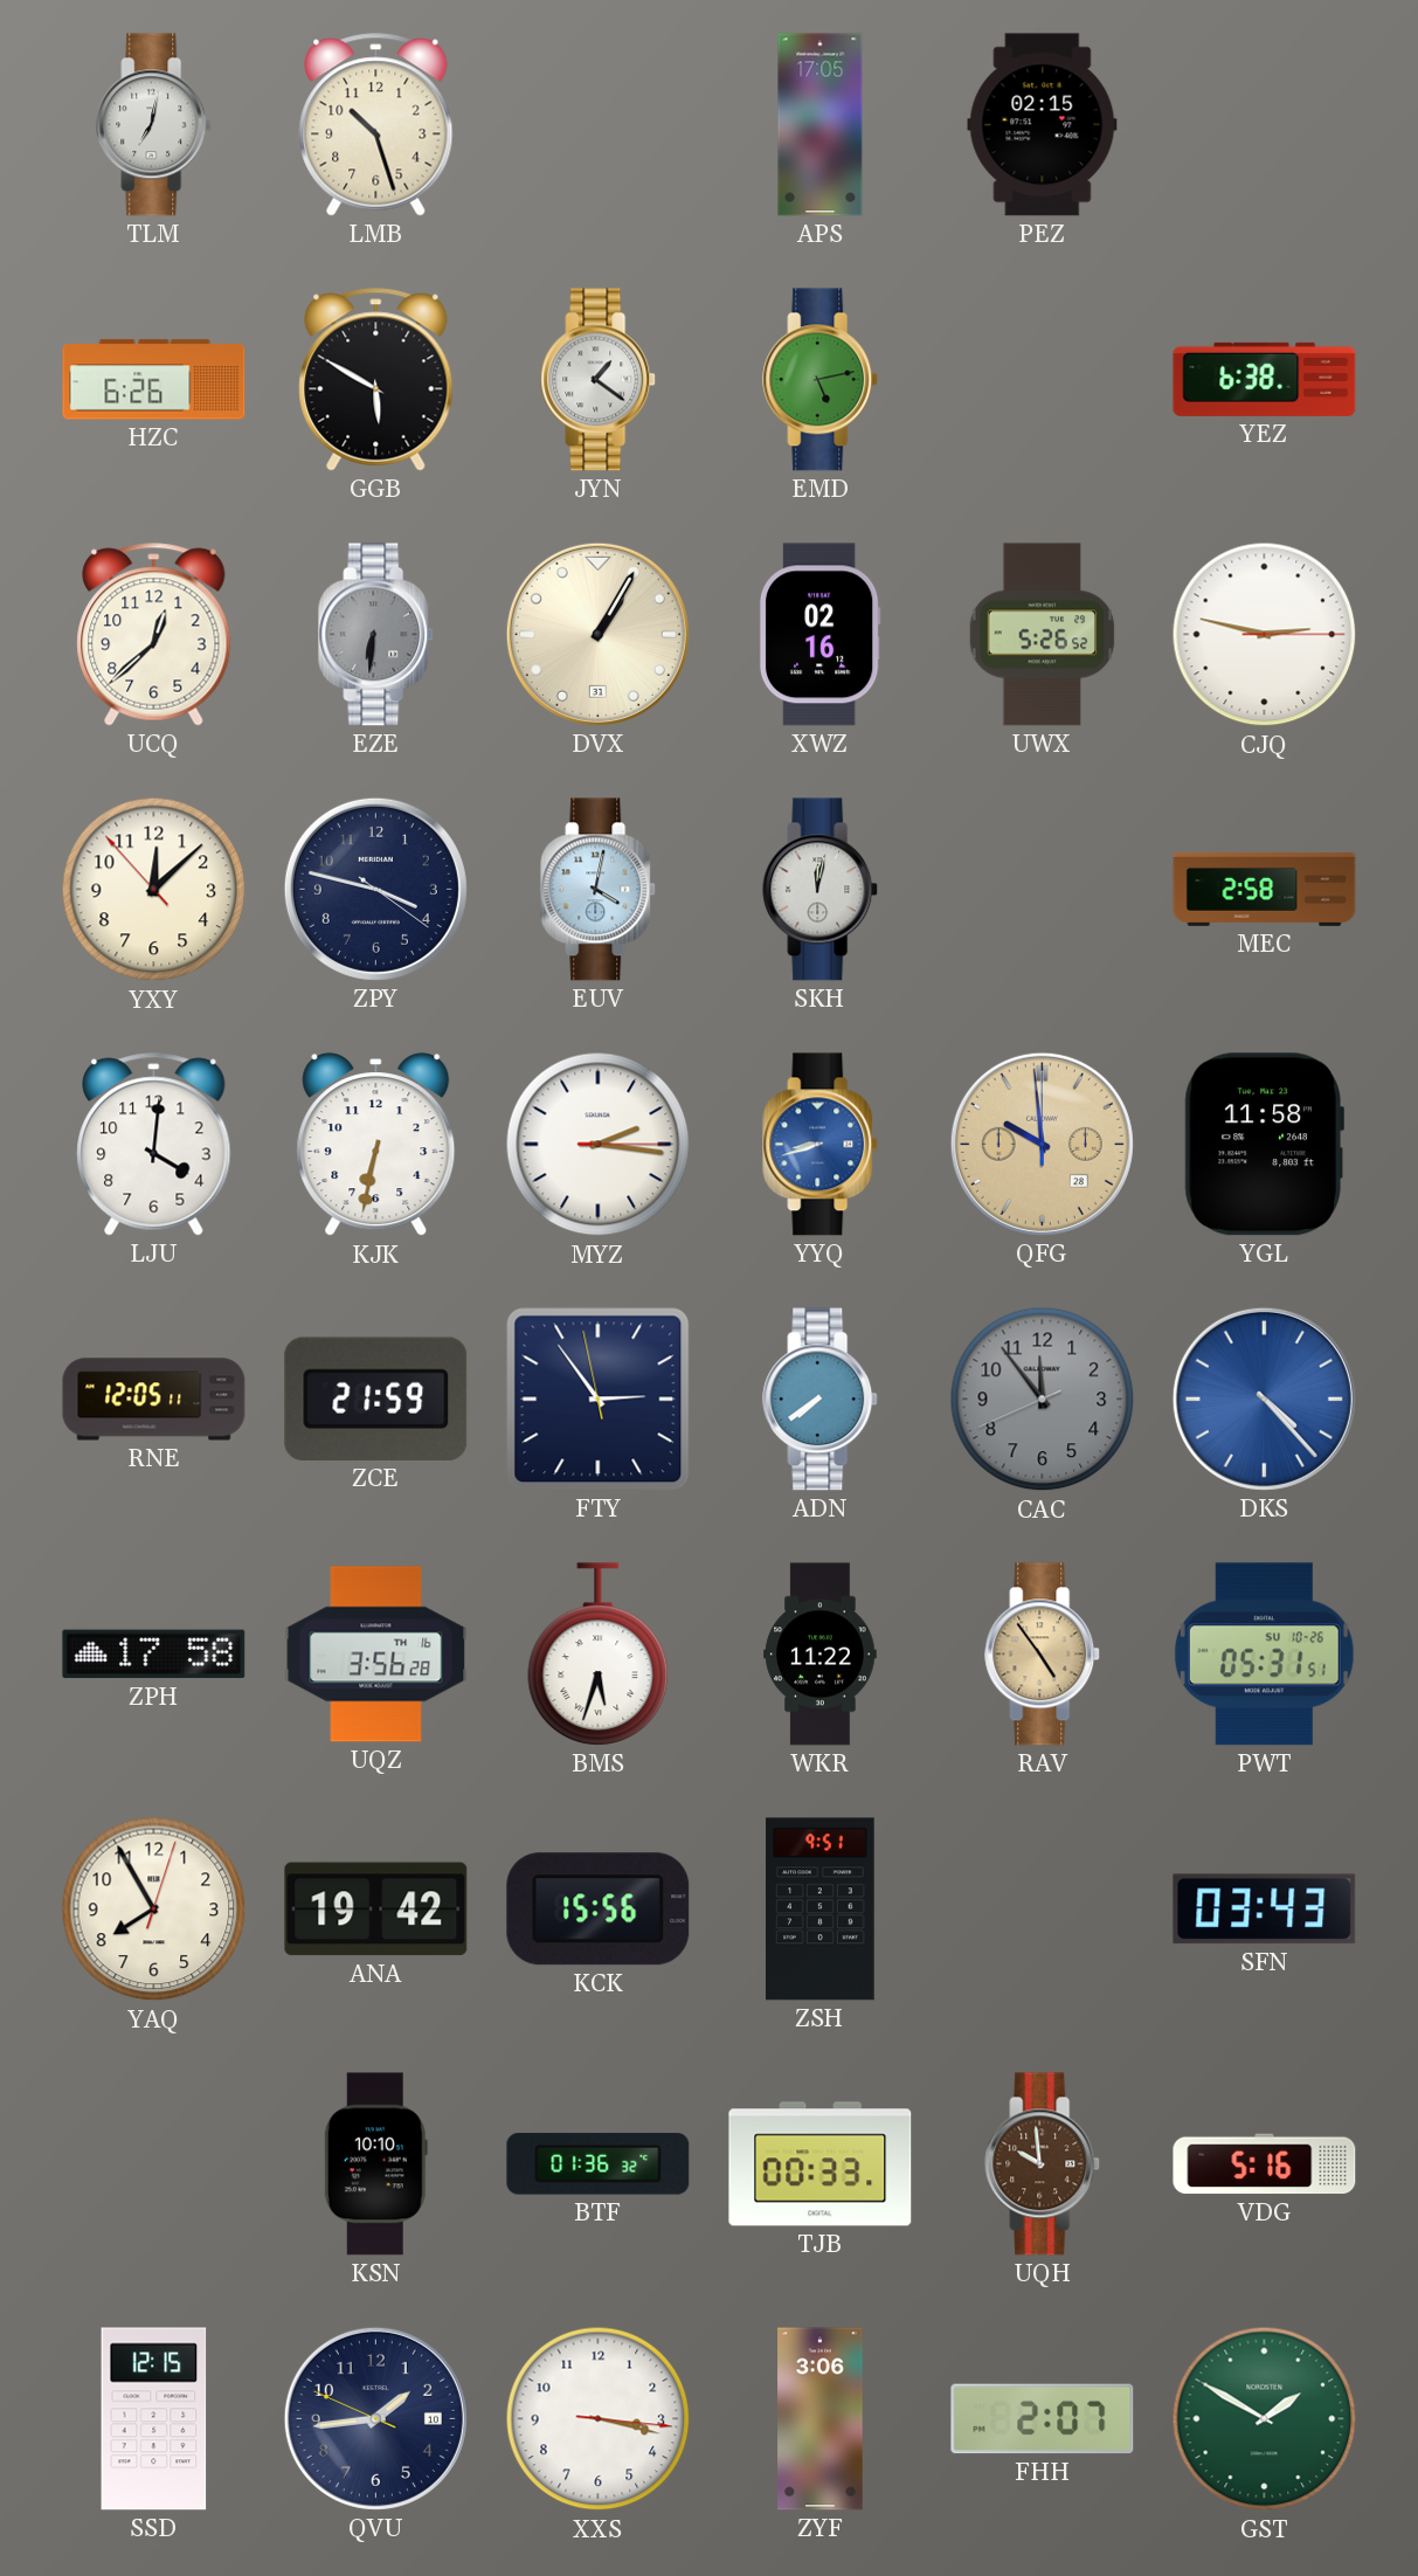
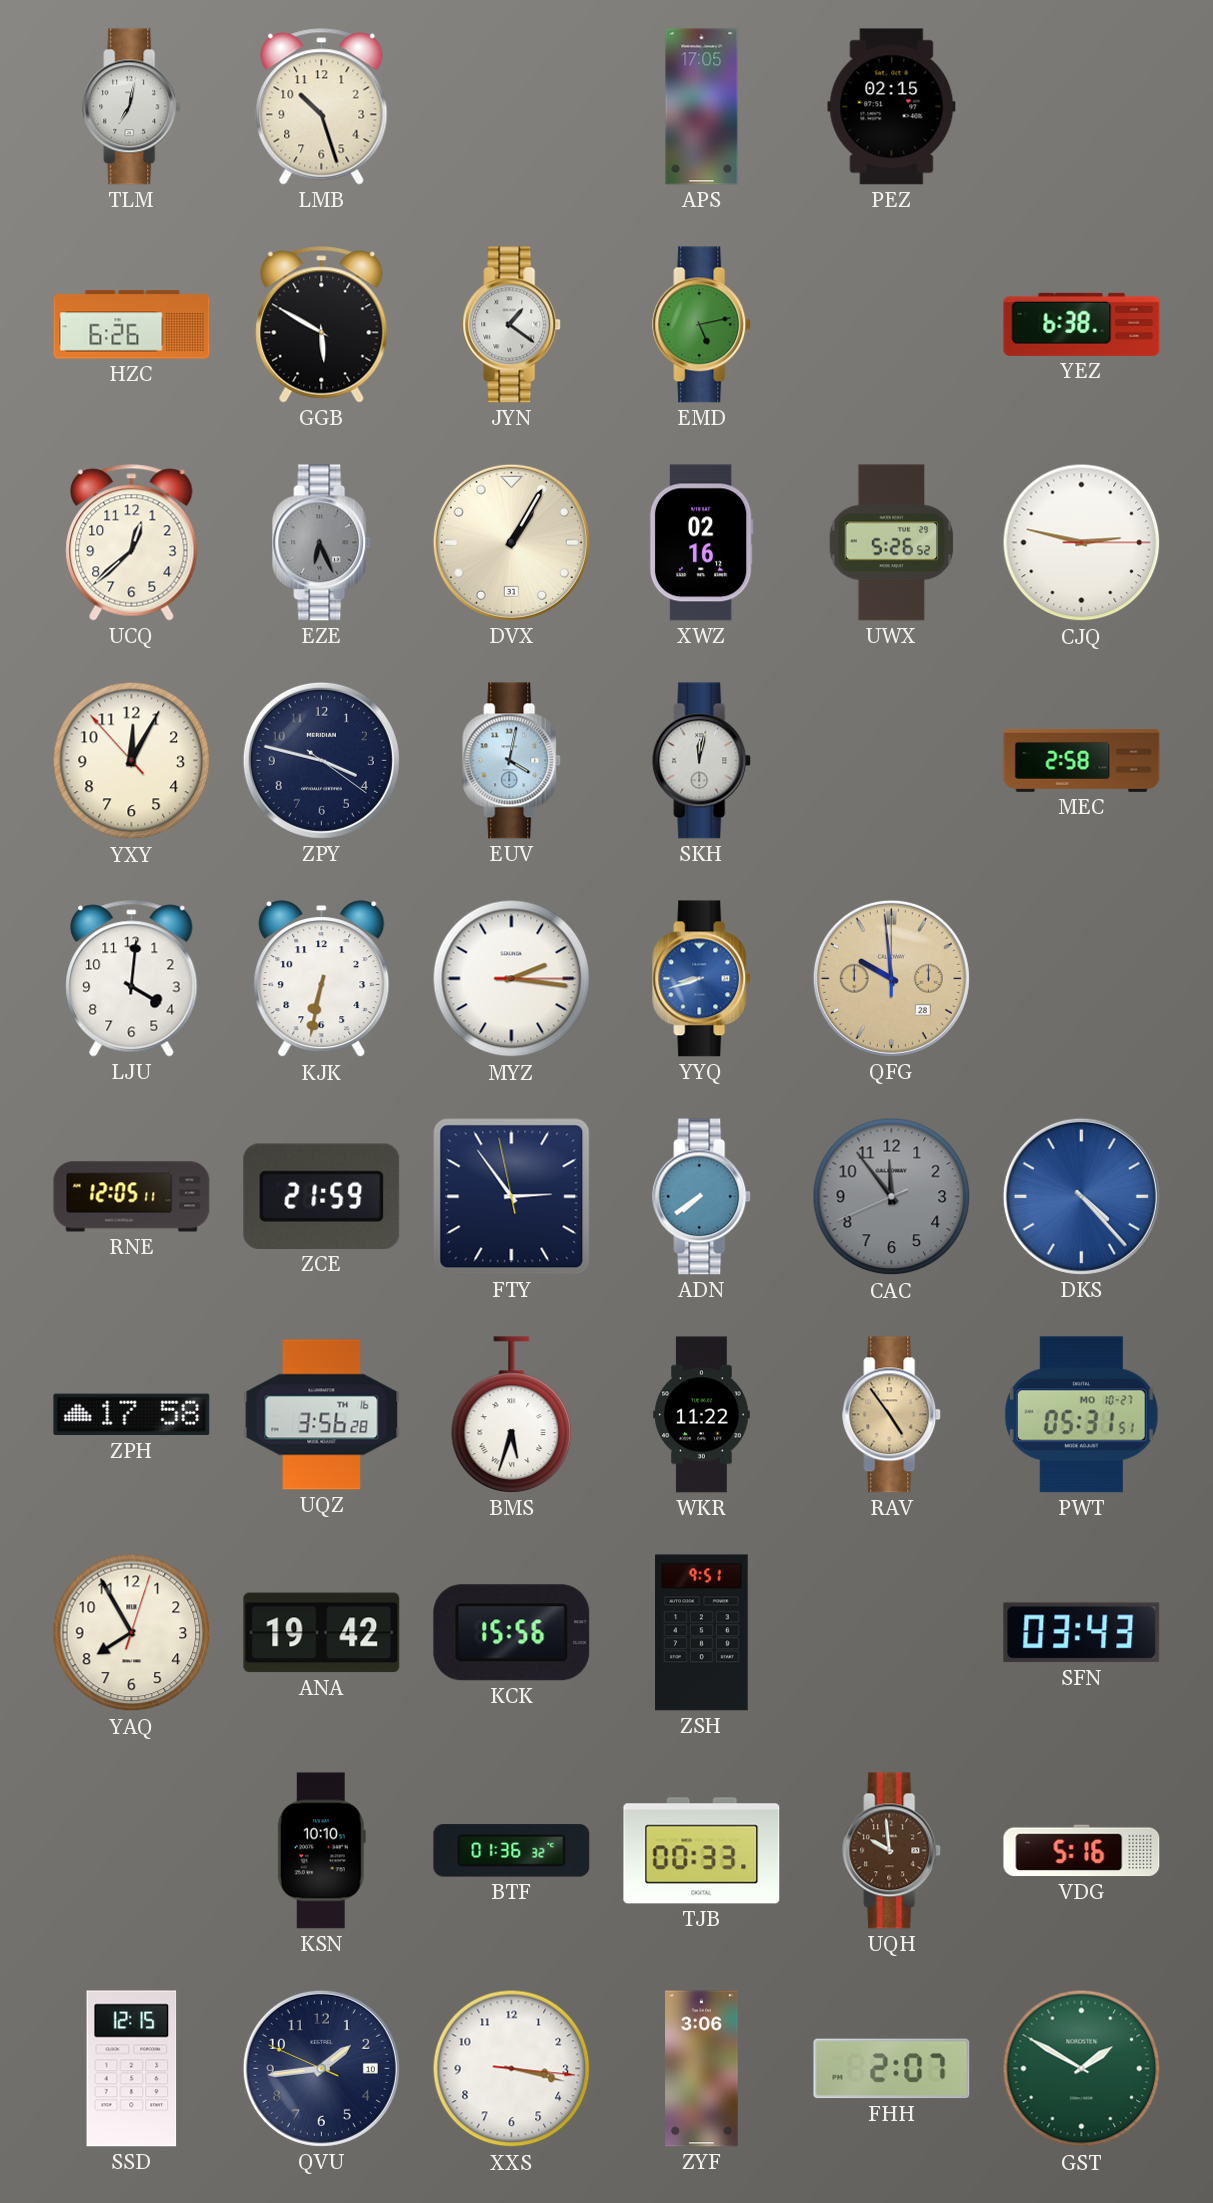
EZE: 6:31 -> 6:26
YXY: 12:07 -> 12:04
YGL: 11:58 -> none
PWT date: SU 10-26 -> MO 10-27
